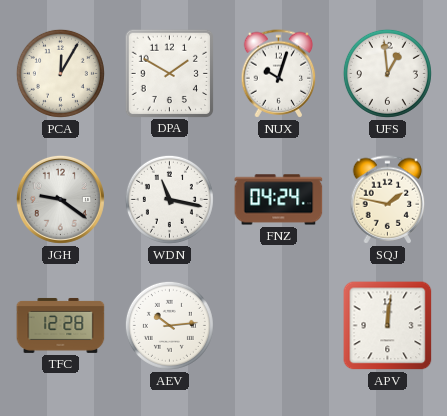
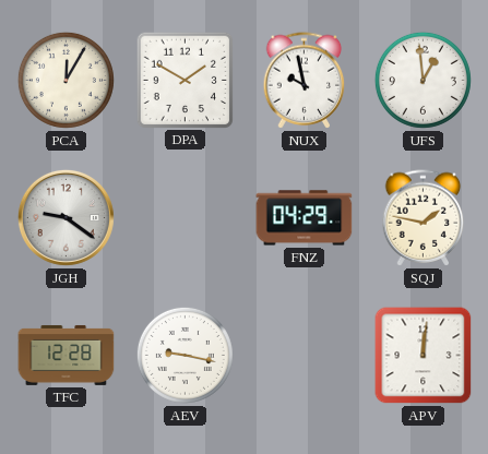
NUX: 10:03 -> 9:58
WDN: 11:17 -> none
FNZ: 04:24 -> 04:29
AEV: 10:14 -> 9:17
